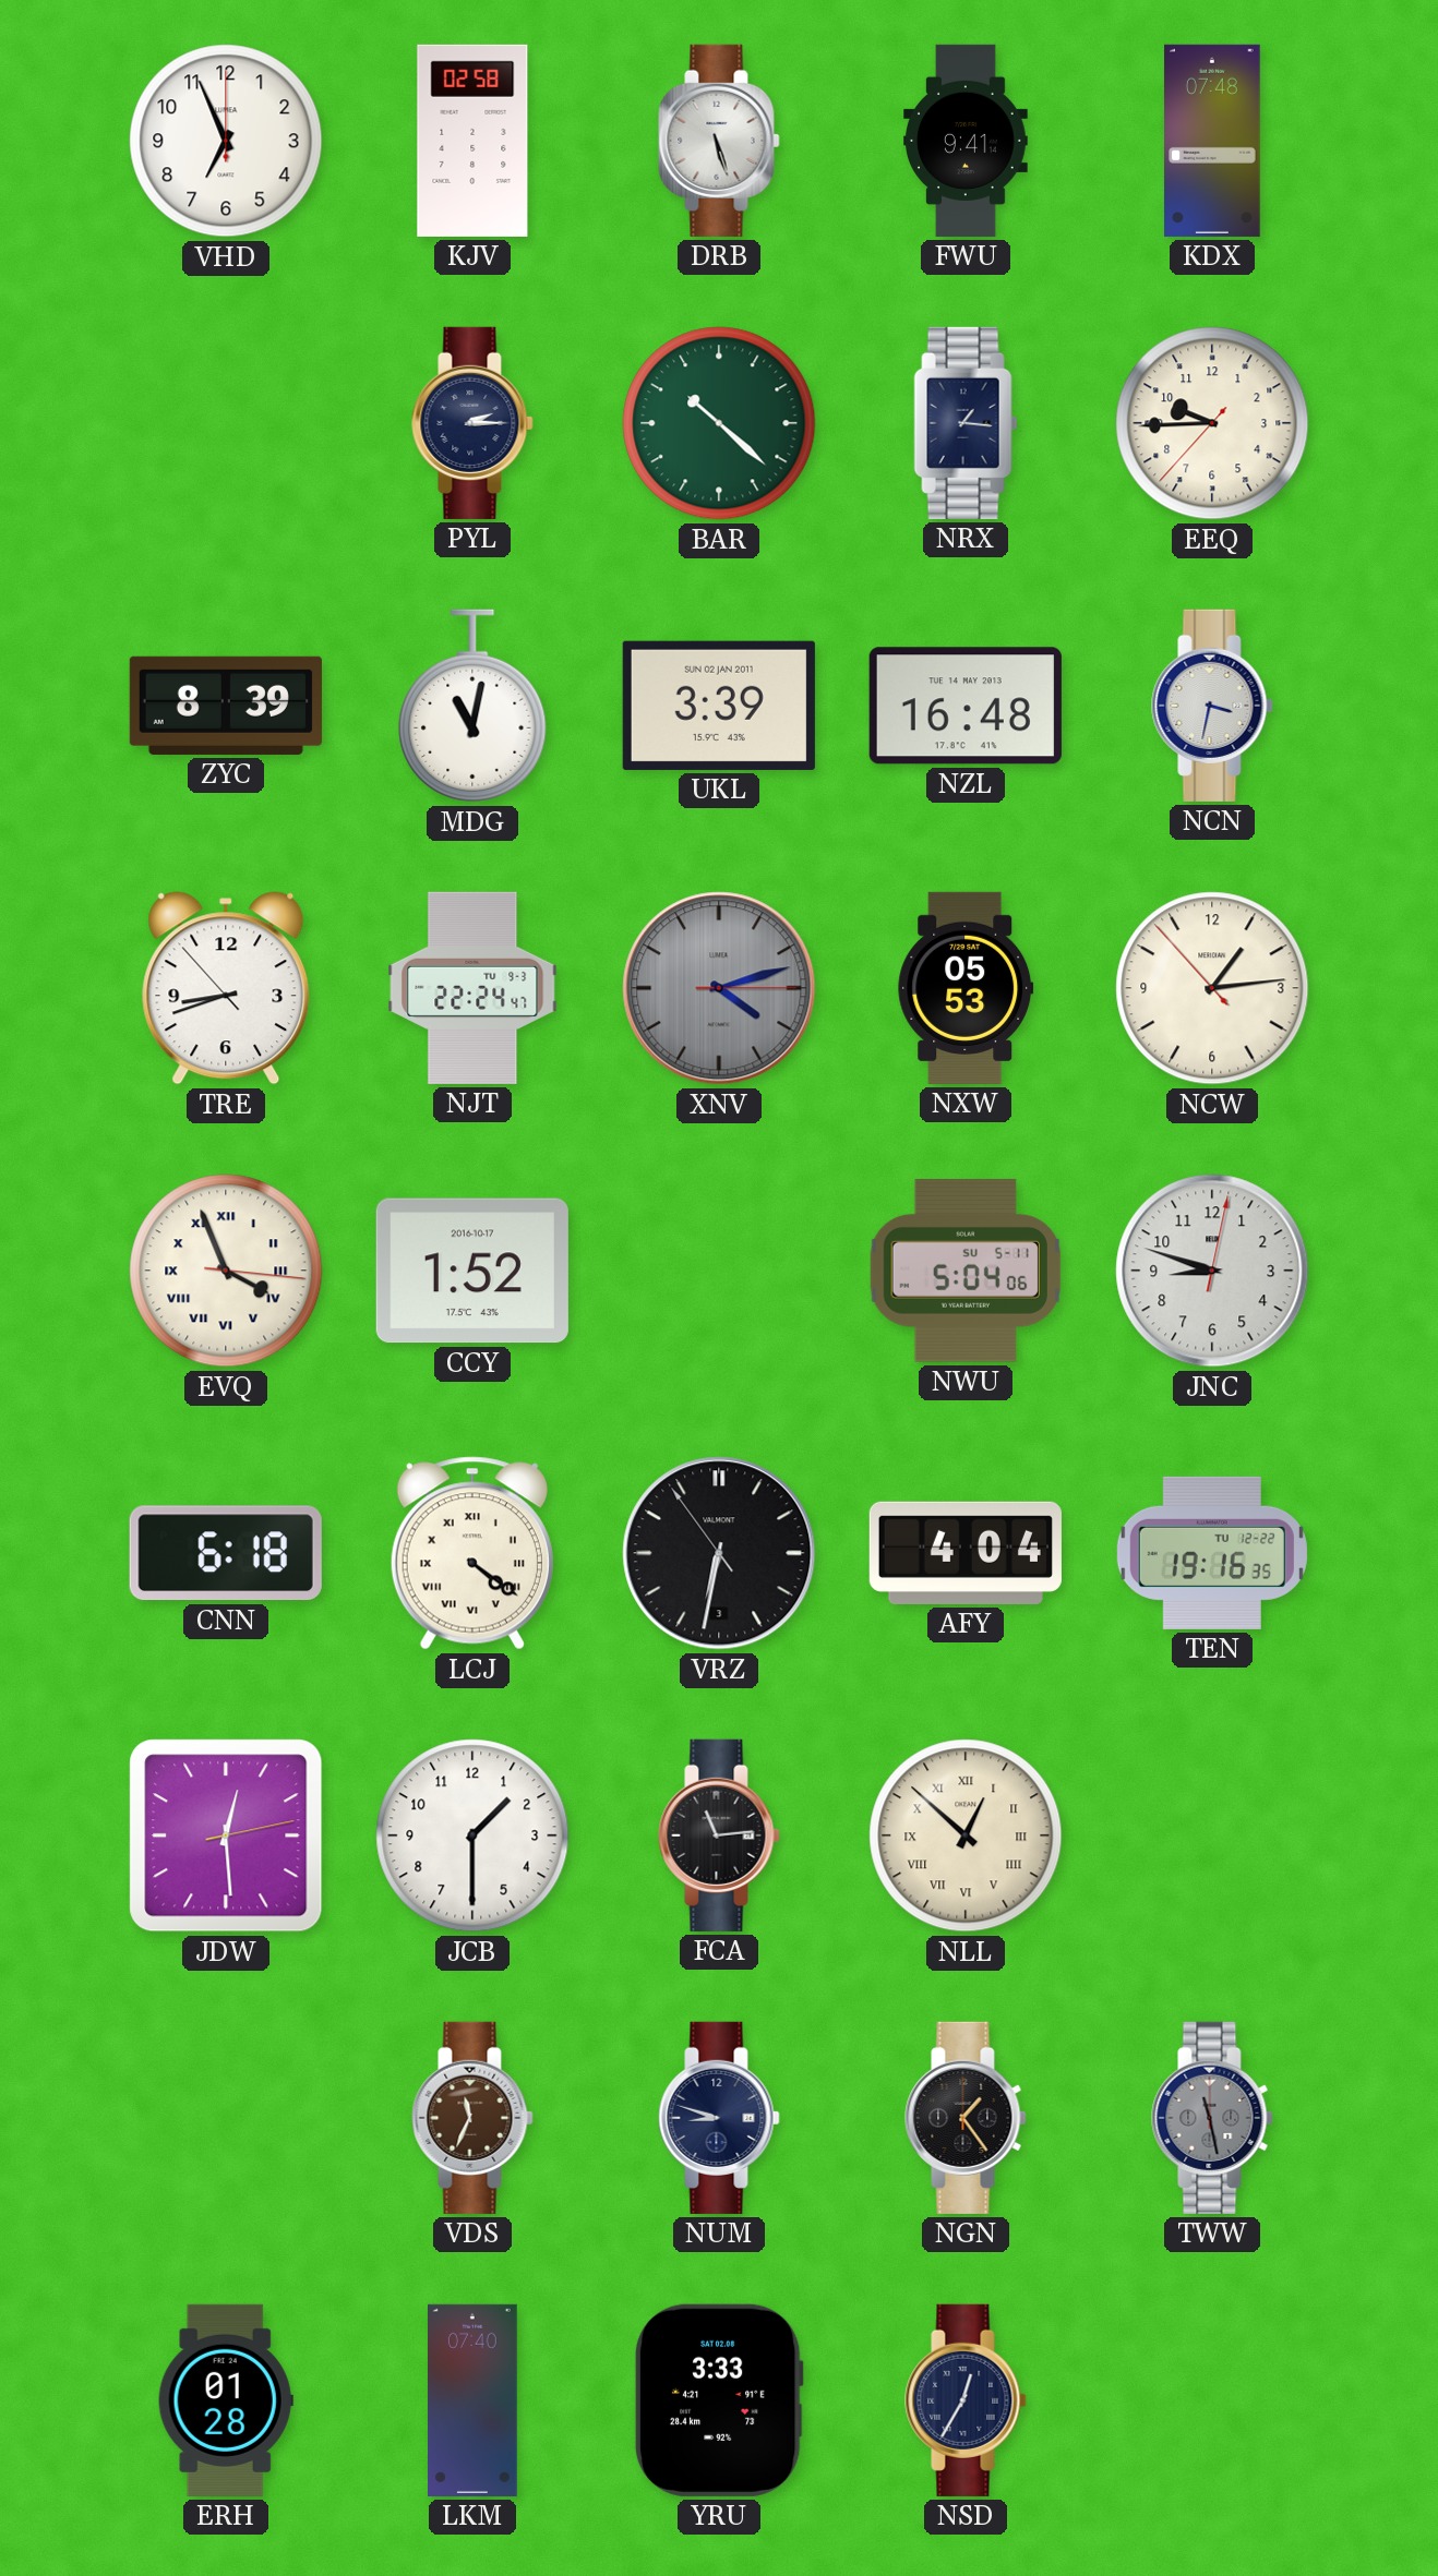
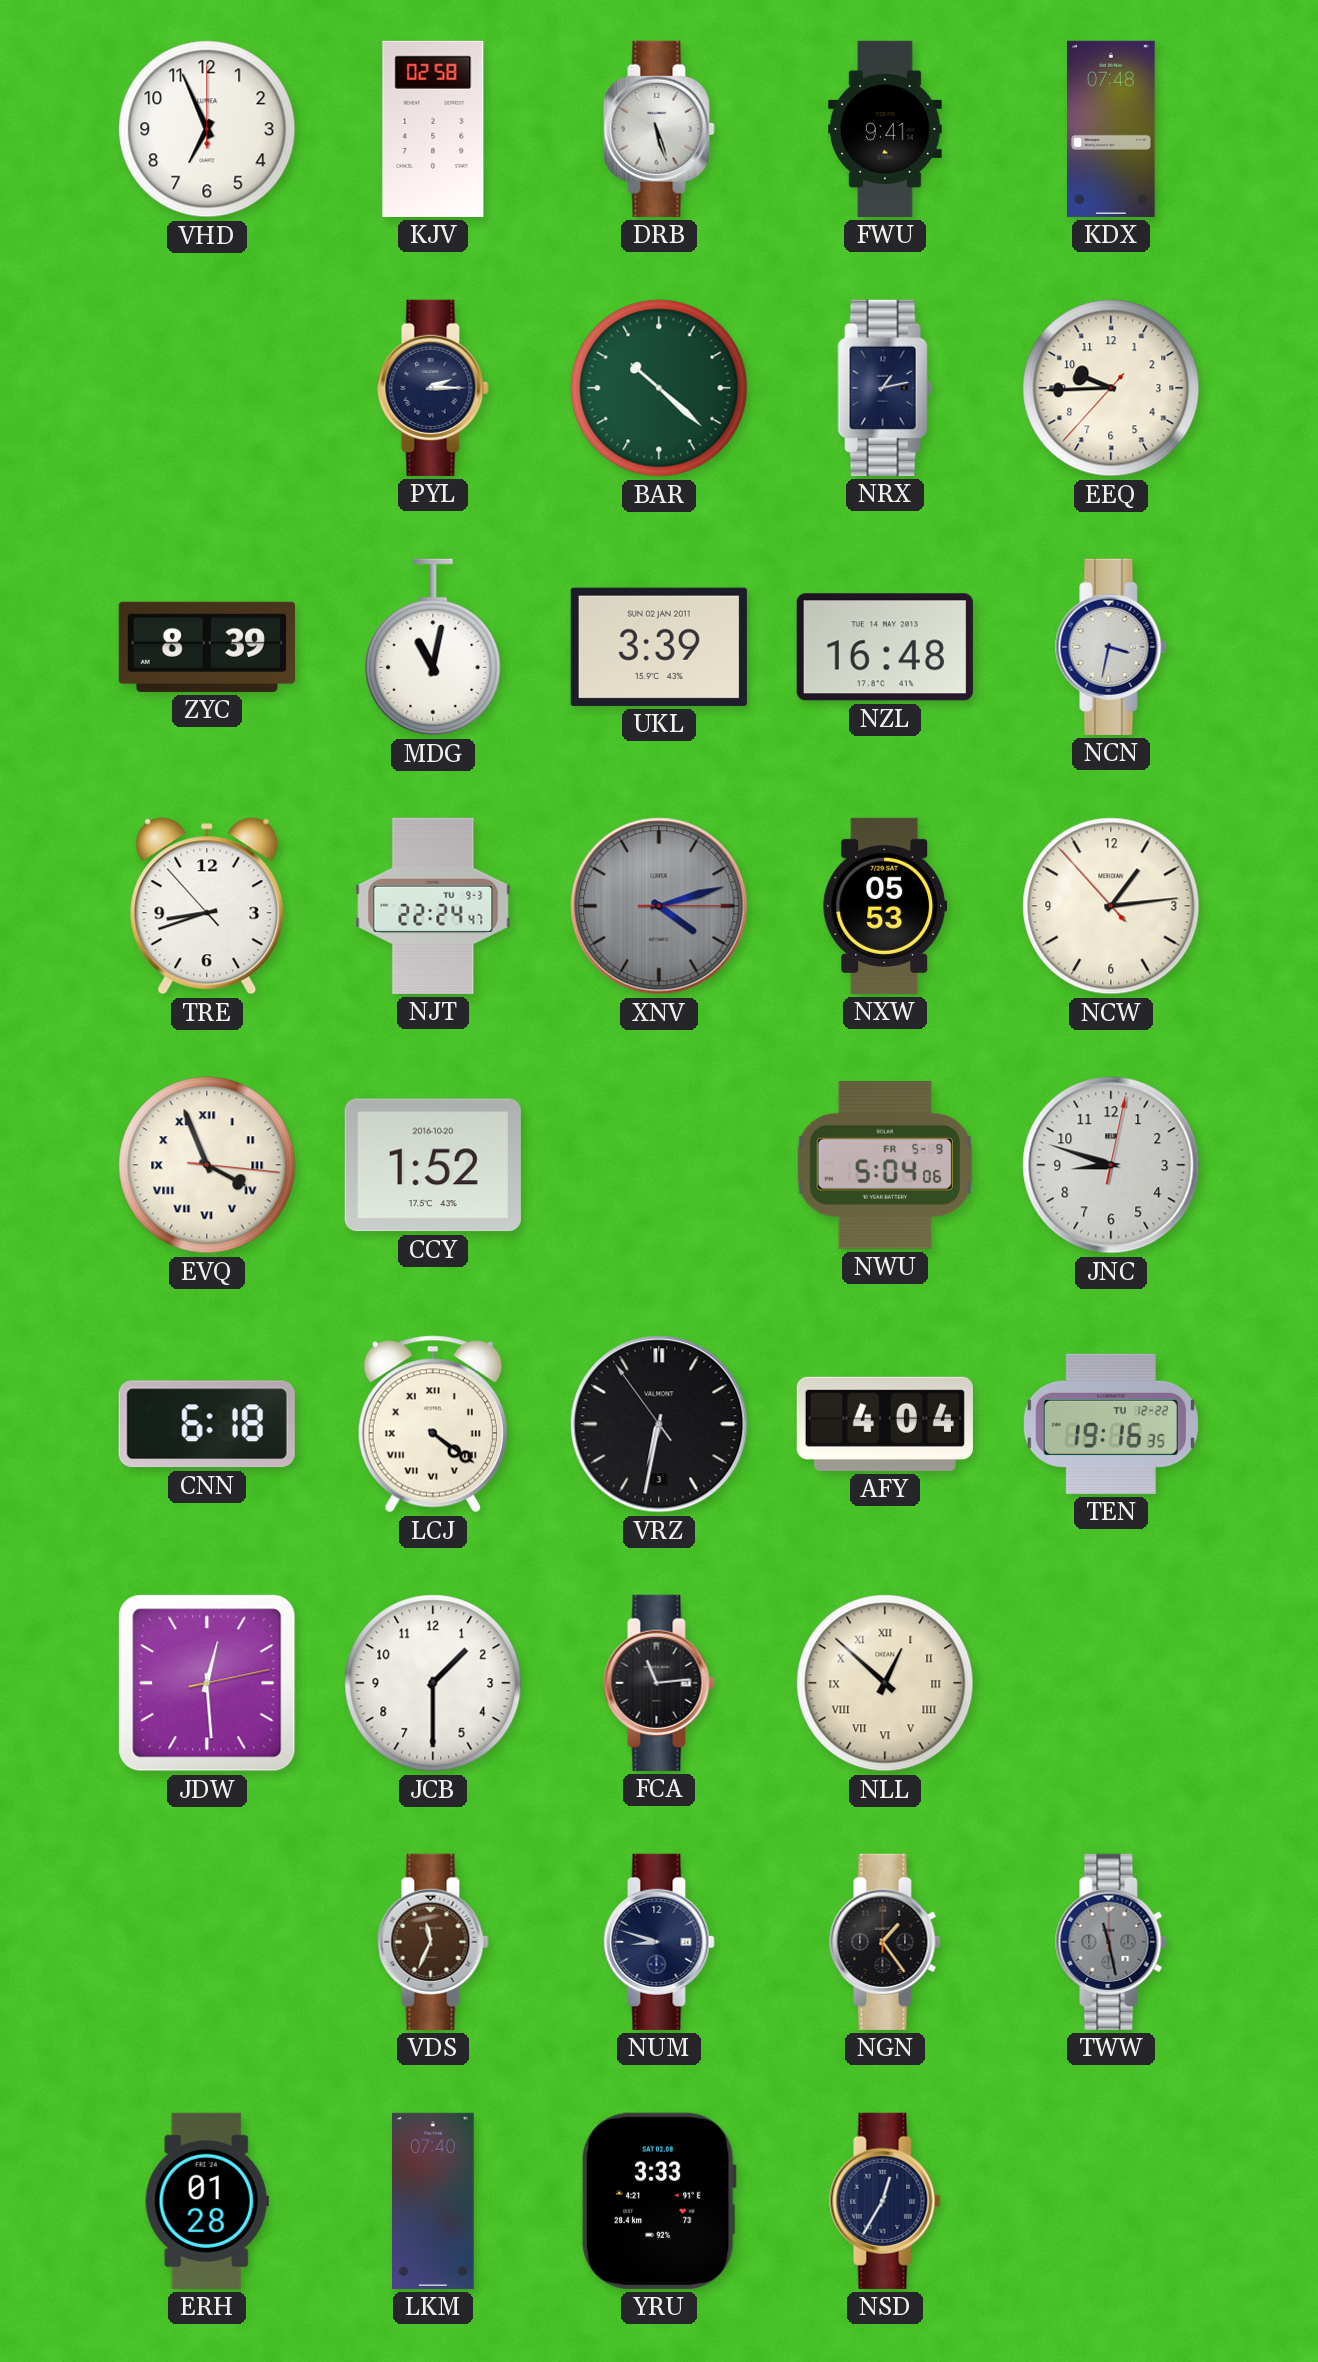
NRX: 1:16 -> 1:13
CCY date: 2016-10-17 -> 2016-10-20
NWU date: SU 5-11 -> FR 5-9
